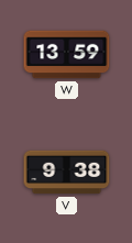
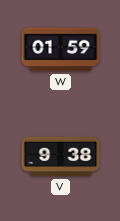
W: 13:59 -> 01:59
